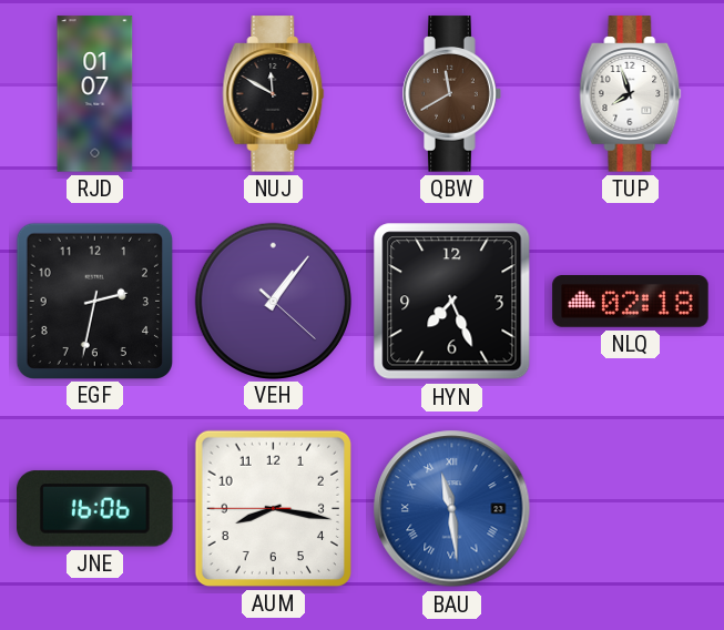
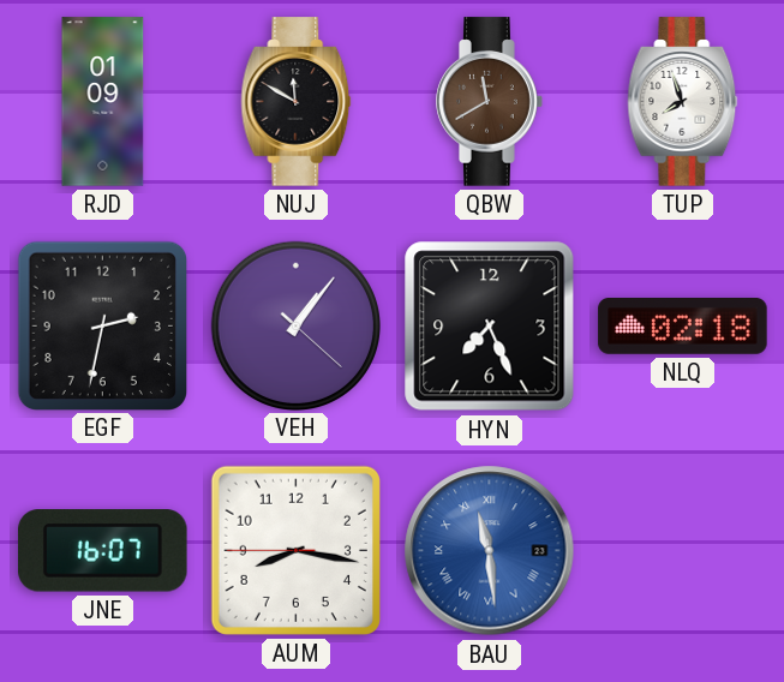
RJD: 01:07 -> 01:09
JNE: 16:06 -> 16:07
